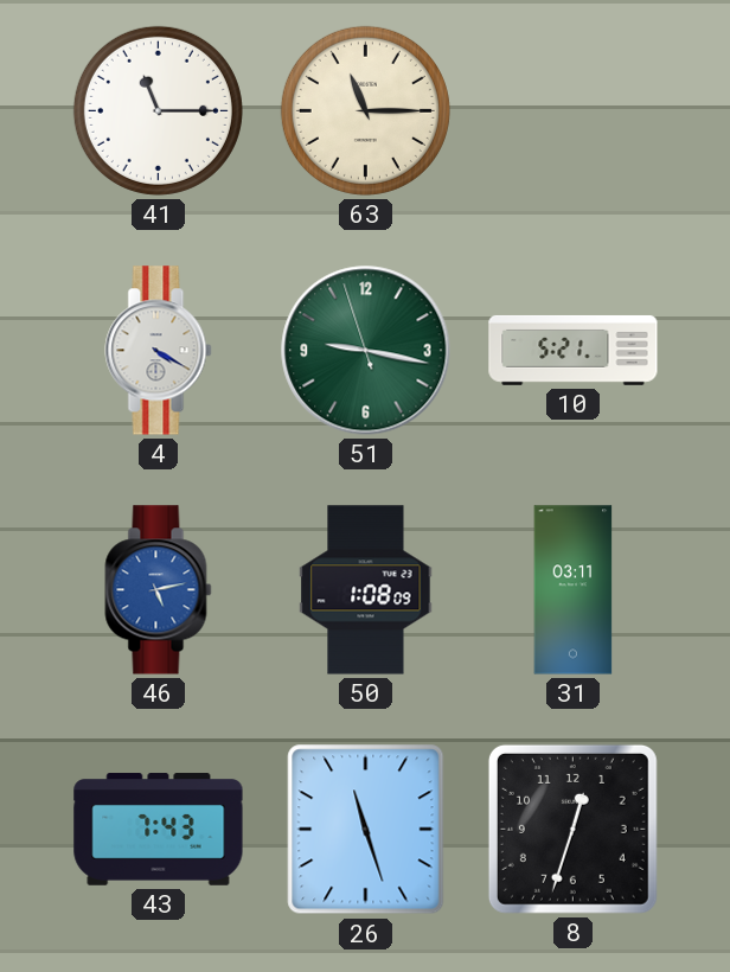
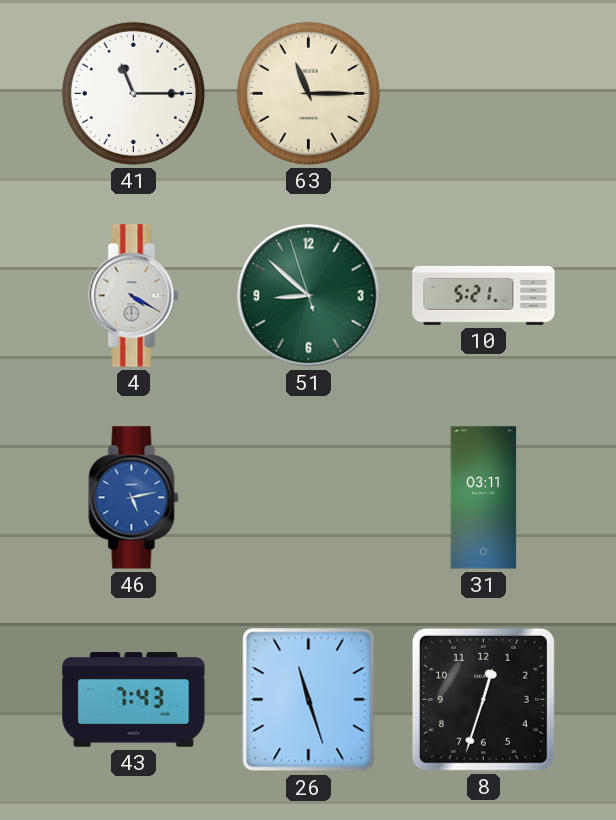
51: 9:16 -> 8:51
50: 1:08 -> none
